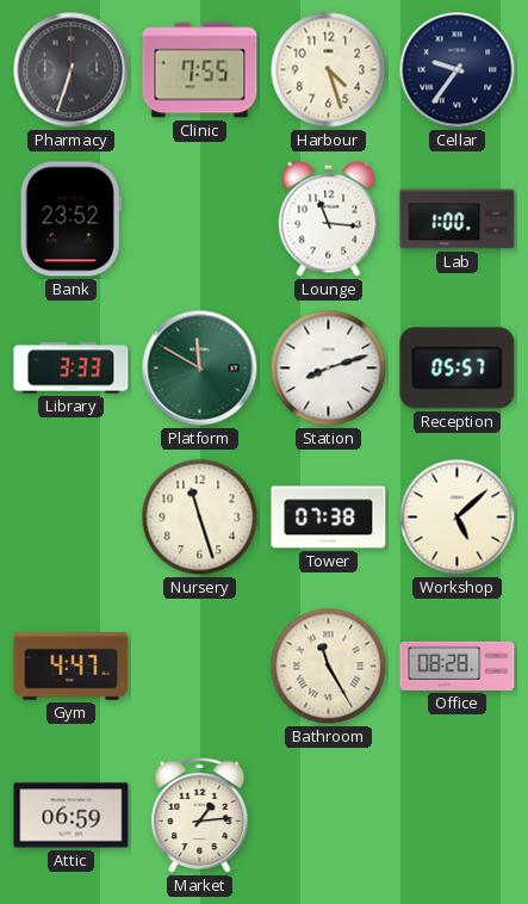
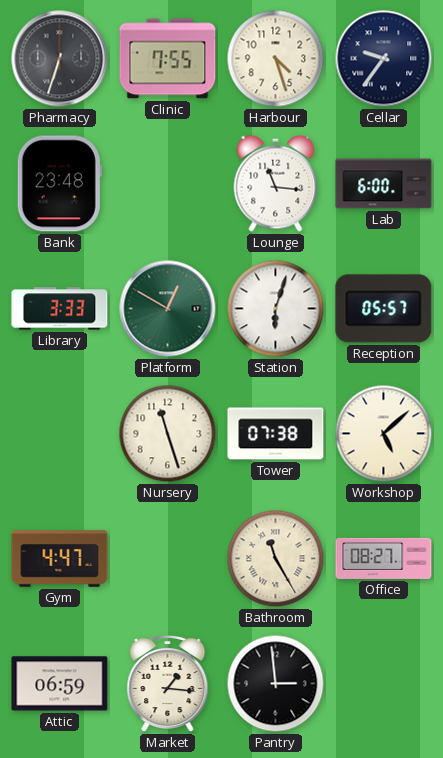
Bank: 23:52 -> 23:48
Lab: 1:00 -> 6:00
Platform: 11:50 -> 12:50
Station: 8:12 -> 6:03
Office: 08:28 -> 08:27
Market: 1:14 -> 1:16
Pantry: none -> 2:59
